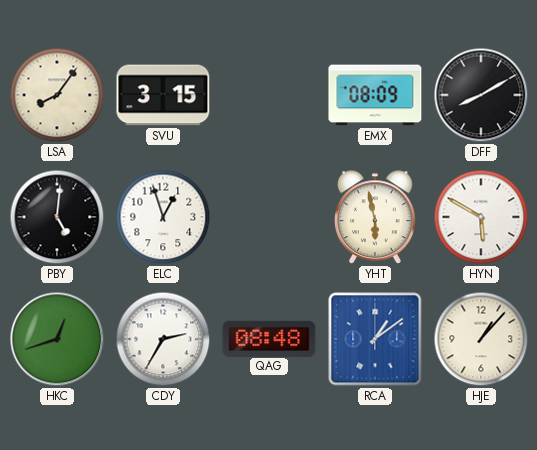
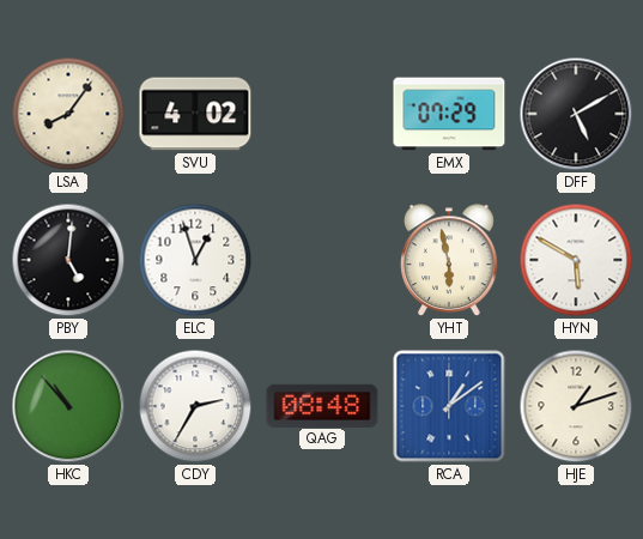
SVU: 3:15 -> 4:02
EMX: 08:09 -> 07:29
DFF: 8:10 -> 5:10
HKC: 12:42 -> 10:53
HJE: 1:07 -> 1:12
